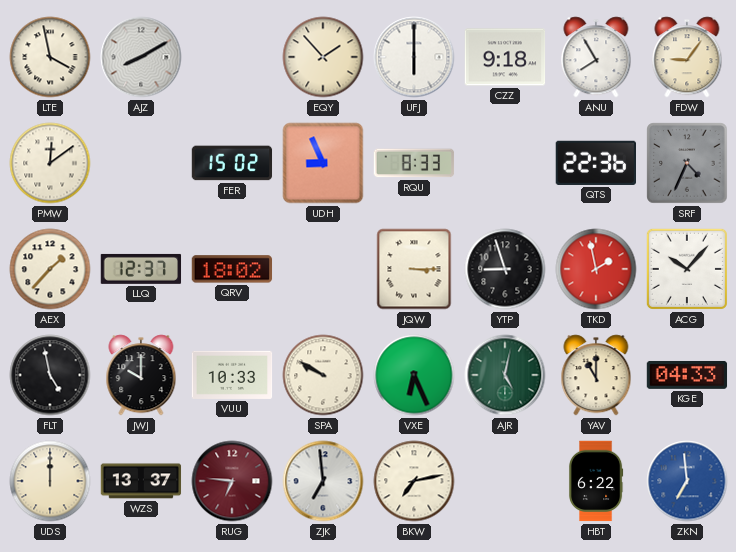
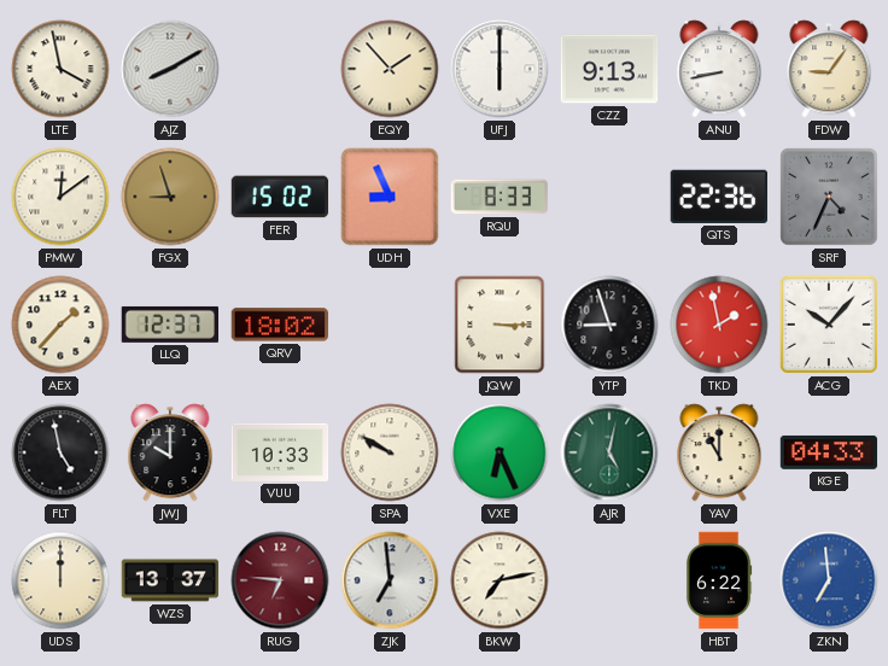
CZZ: 9:18 -> 9:13
ANU: 7:55 -> 8:43
FGX: none -> 8:57
